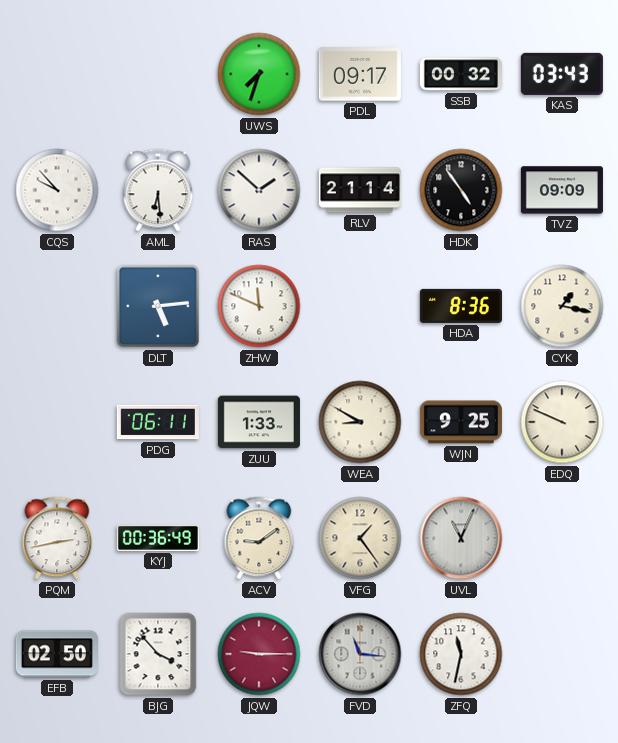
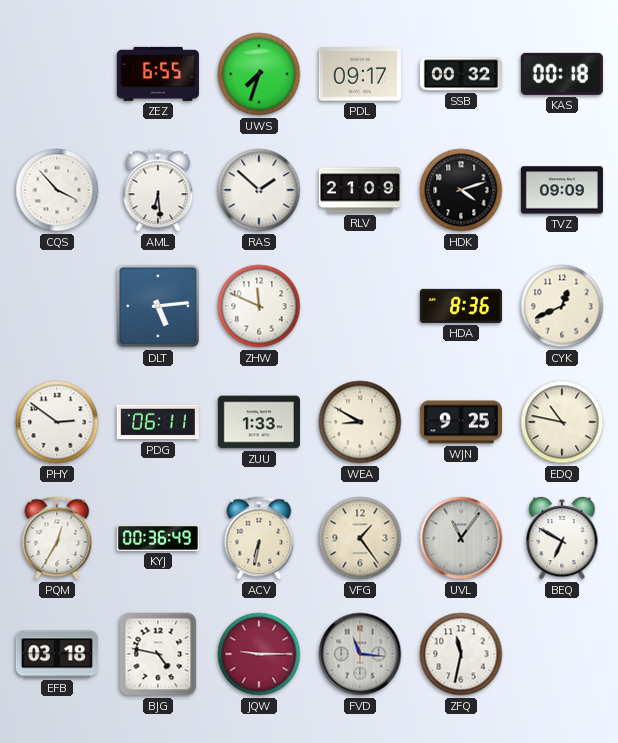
ZEZ: none -> 6:55
KAS: 03:43 -> 00:18
CQS: 9:53 -> 3:53
RLV: 21:14 -> 21:09
HDK: 4:54 -> 4:12
CYK: 1:17 -> 12:41
PHY: none -> 2:51
EDQ: 9:49 -> 10:47
PQM: 2:43 -> 12:35
ACV: 9:09 -> 6:32
UVL: 11:04 -> 11:06
BEQ: none -> 6:50
EFB: 02:50 -> 03:18
BJG: 3:53 -> 4:47
